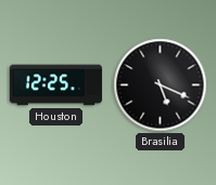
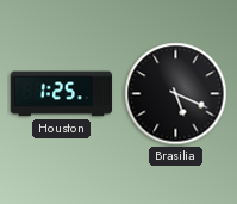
Houston: 12:25 -> 1:25
